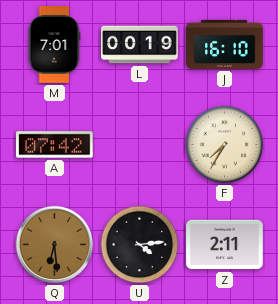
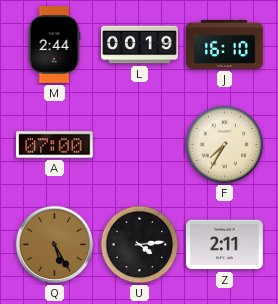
M: 7:01 -> 2:44
A: 07:42 -> 07:00
Q: 6:29 -> 5:25
